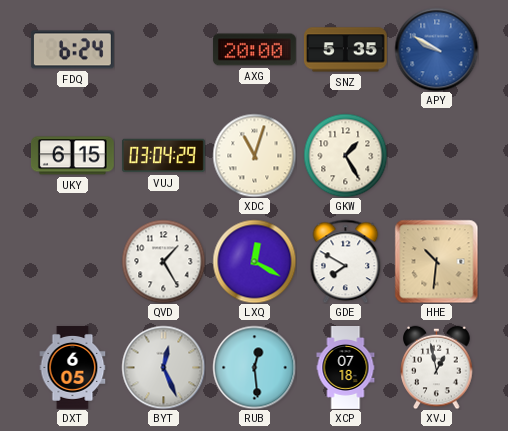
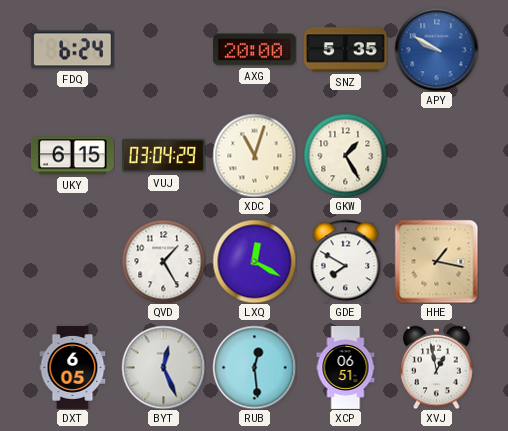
HHE: 10:31 -> 1:17
XCP: 07:18 -> 06:51
